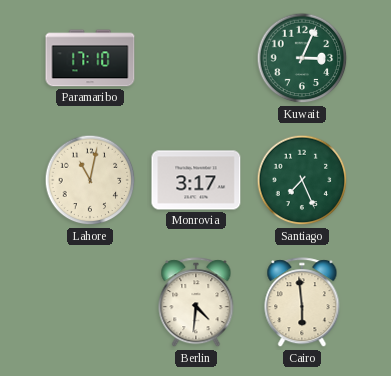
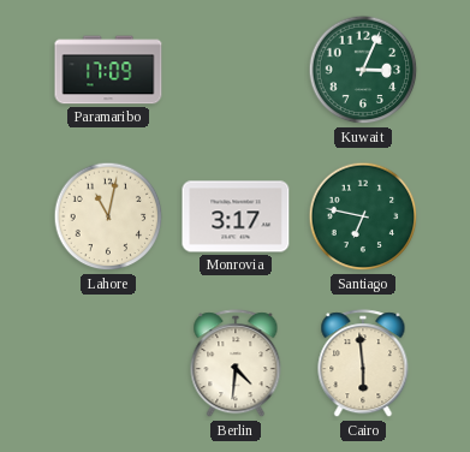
Paramaribo: 17:10 -> 17:09
Santiago: 7:26 -> 6:47
